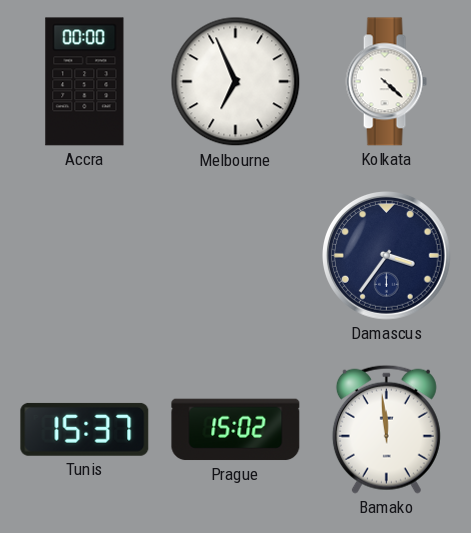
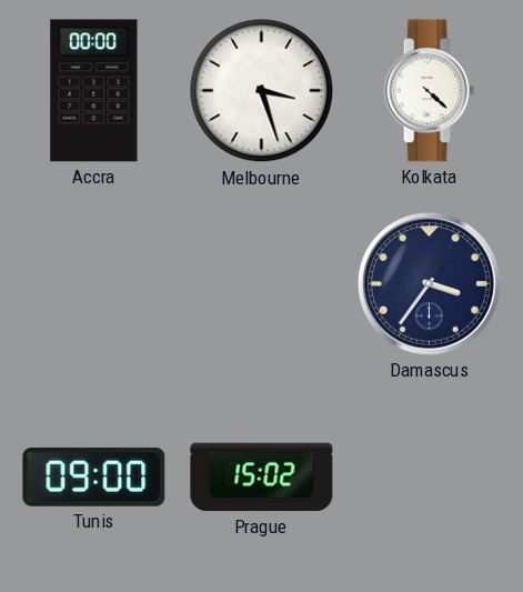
Melbourne: 6:56 -> 3:27
Tunis: 15:37 -> 09:00
Bamako: 11:59 -> none
